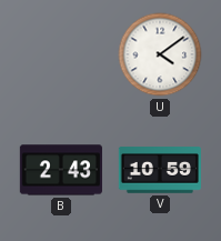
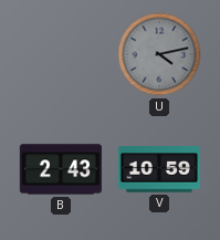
U: 4:09 -> 4:13
U dial: white -> grey
